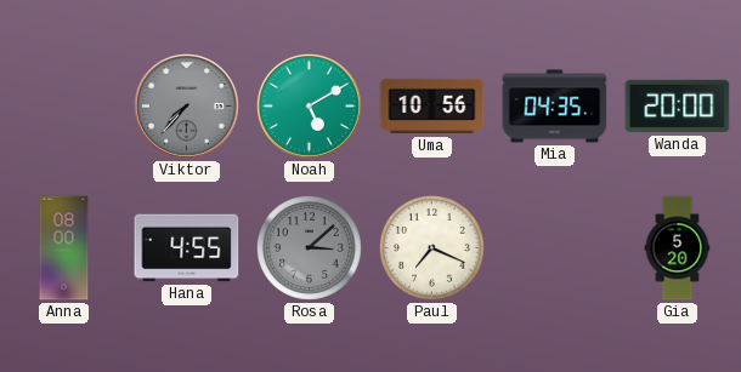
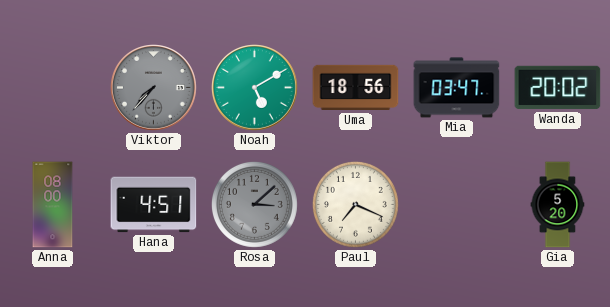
Uma: 10:56 -> 18:56
Mia: 04:35 -> 03:47
Wanda: 20:00 -> 20:02
Hana: 4:55 -> 4:51
